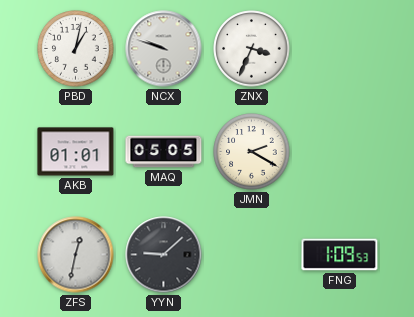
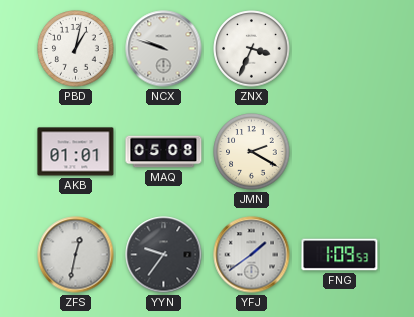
MAQ: 05:05 -> 05:08
YYN: 9:08 -> 9:36
YFJ: none -> 1:39
